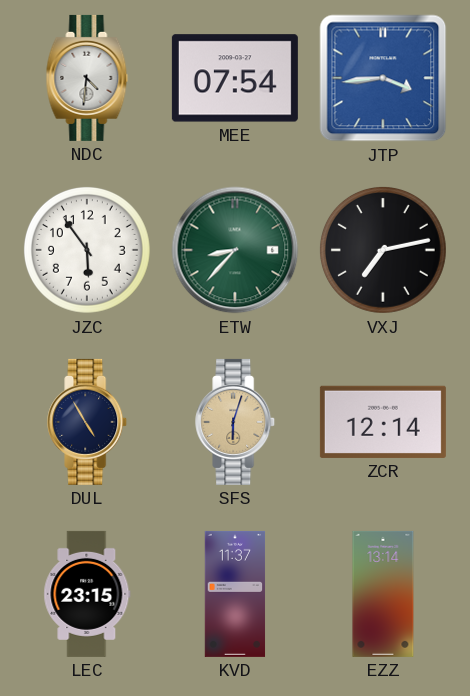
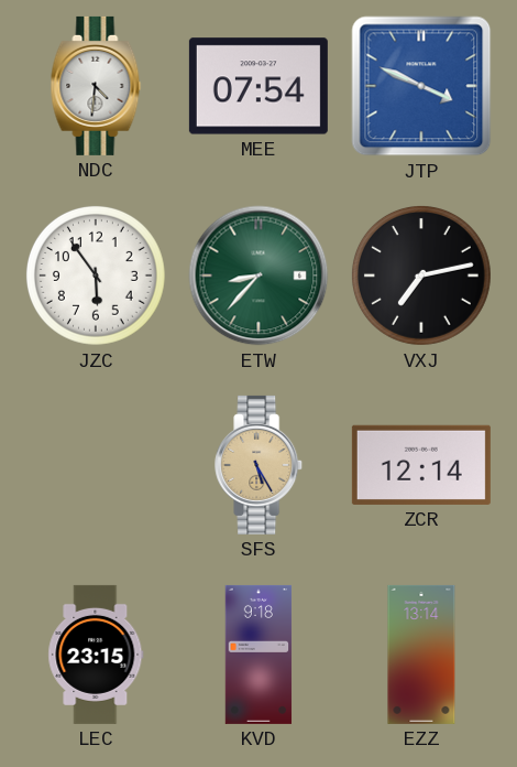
JTP: 3:44 -> 3:49
DUL: 4:55 -> none
SFS: 6:03 -> 5:25
KVD: 11:37 -> 9:18
